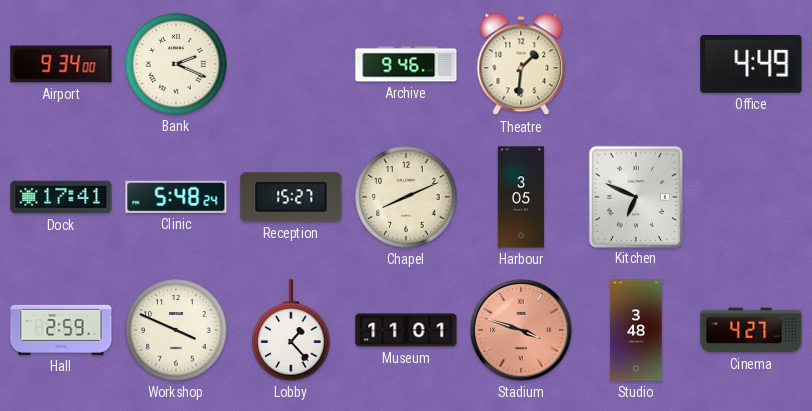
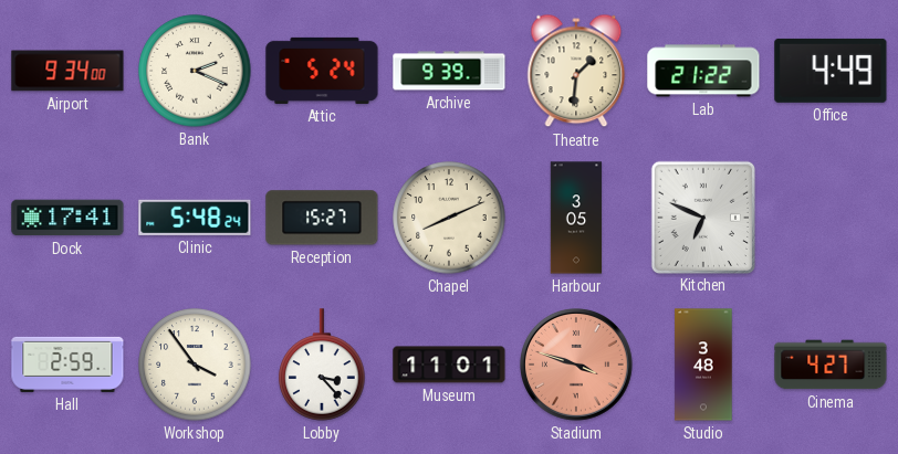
Attic: none -> 5:24
Archive: 9:46 -> 9:39
Lab: none -> 21:22
Workshop: 3:49 -> 3:54
Lobby: 1:23 -> 3:23
